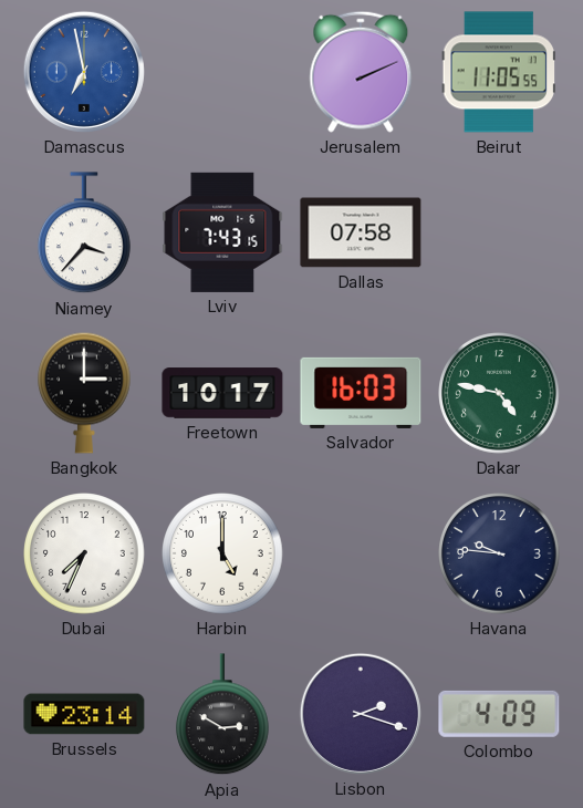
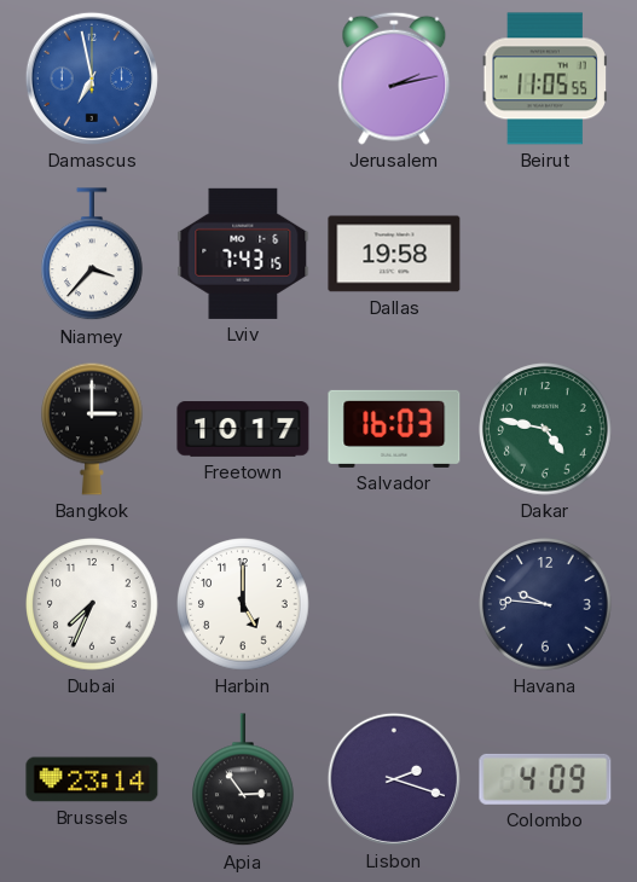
Jerusalem: 2:11 -> 2:13
Dallas: 07:58 -> 19:58
Apia: 2:50 -> 2:54
